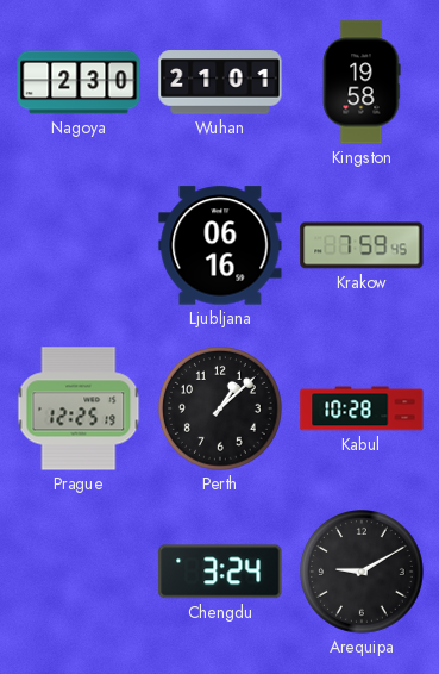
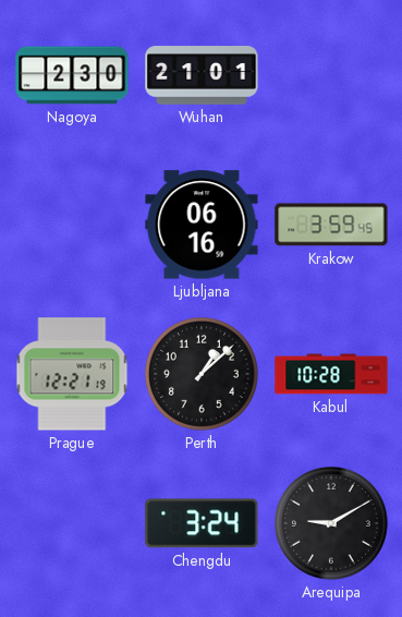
Kingston: 19:58 -> none
Krakow: 7:59 -> 3:59
Prague: 12:25 -> 12:21
